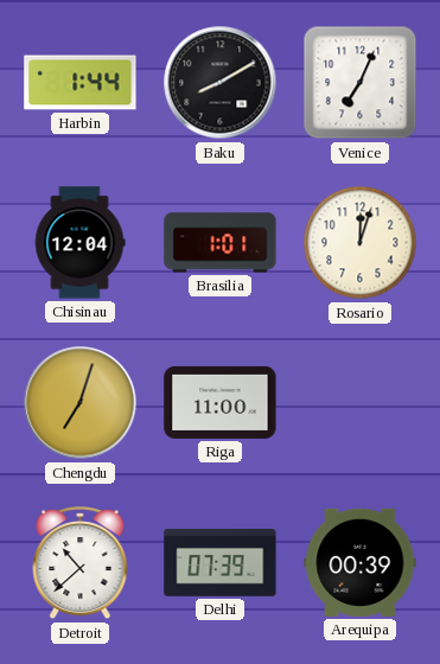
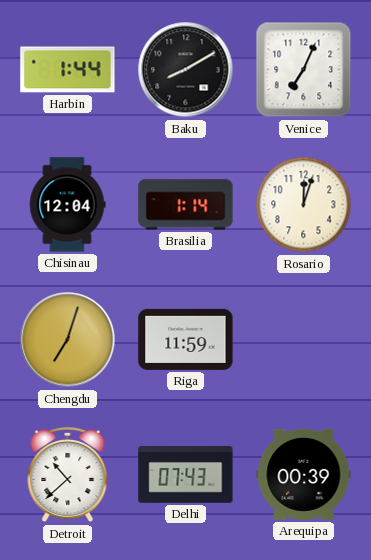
Brasilia: 1:01 -> 1:14
Riga: 11:00 -> 11:59
Delhi: 07:39 -> 07:43
